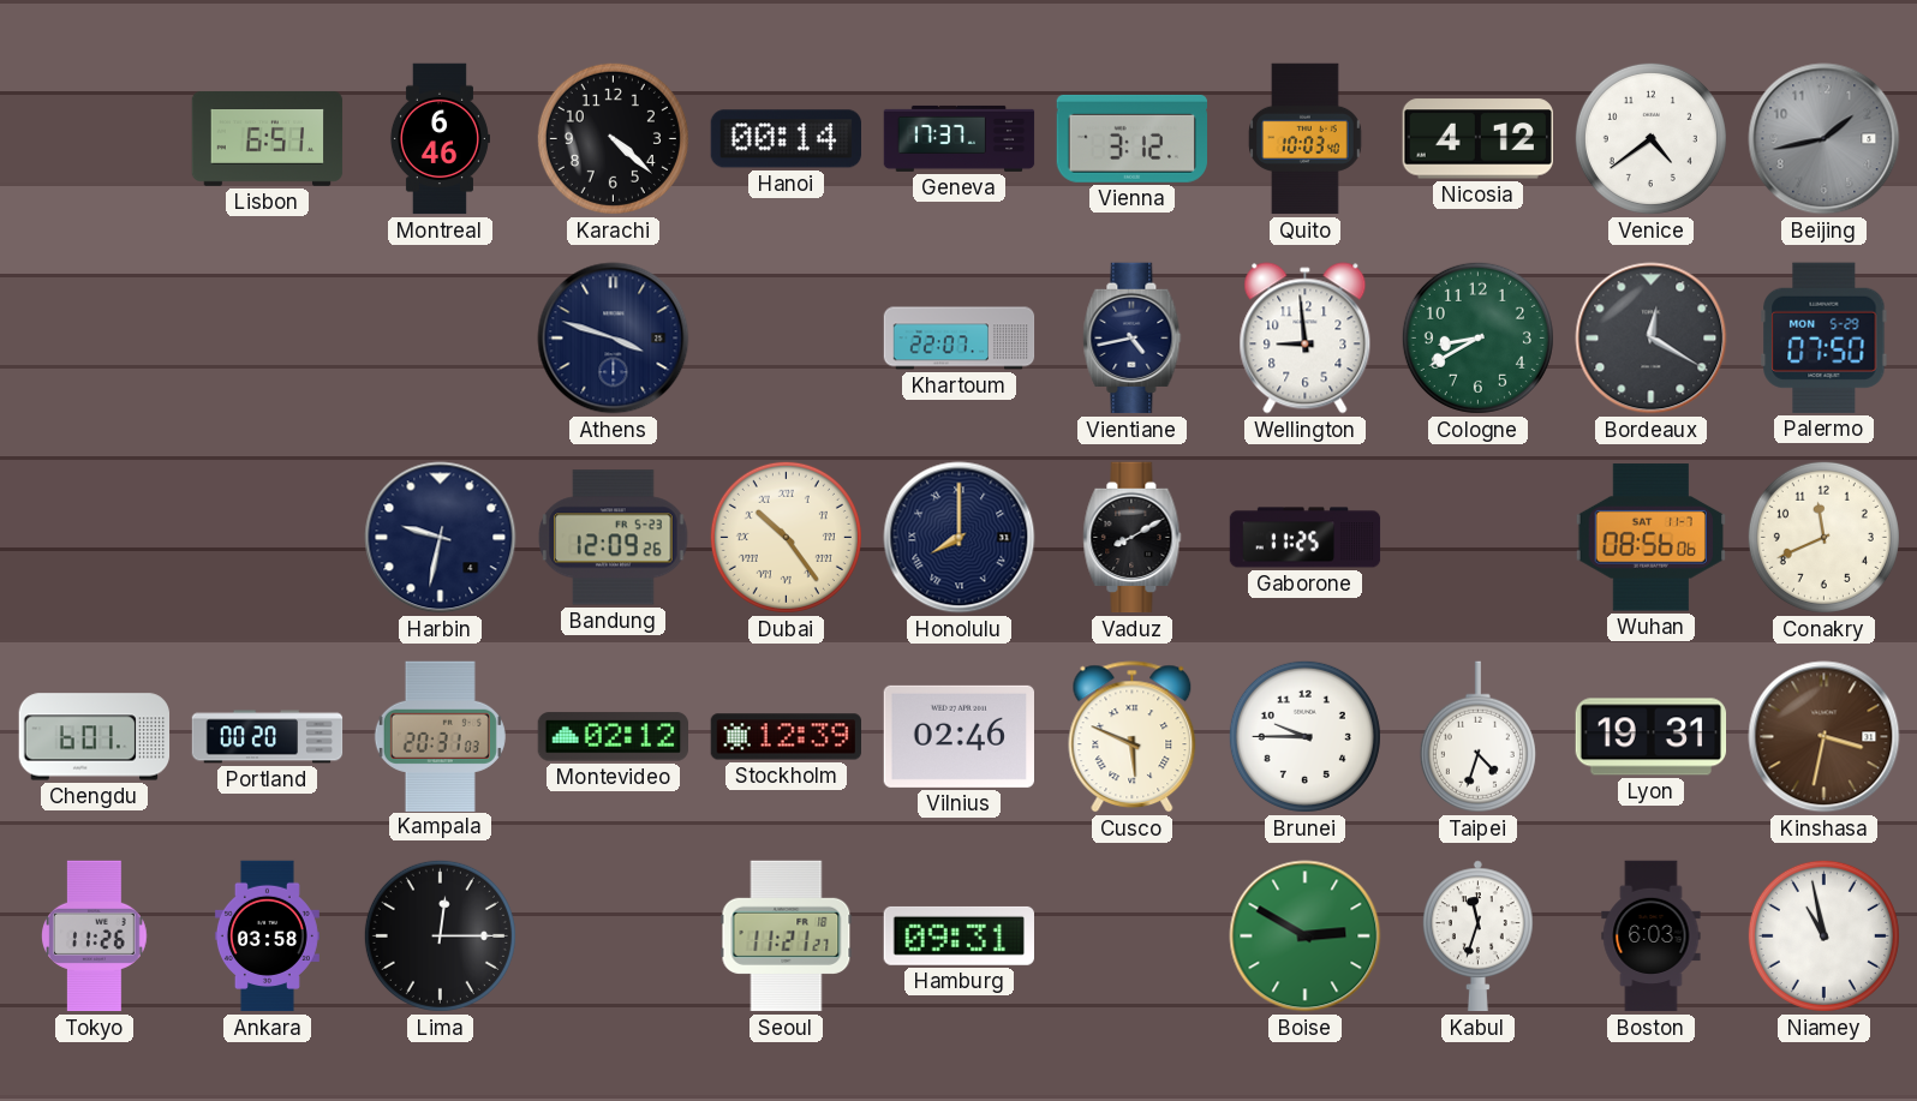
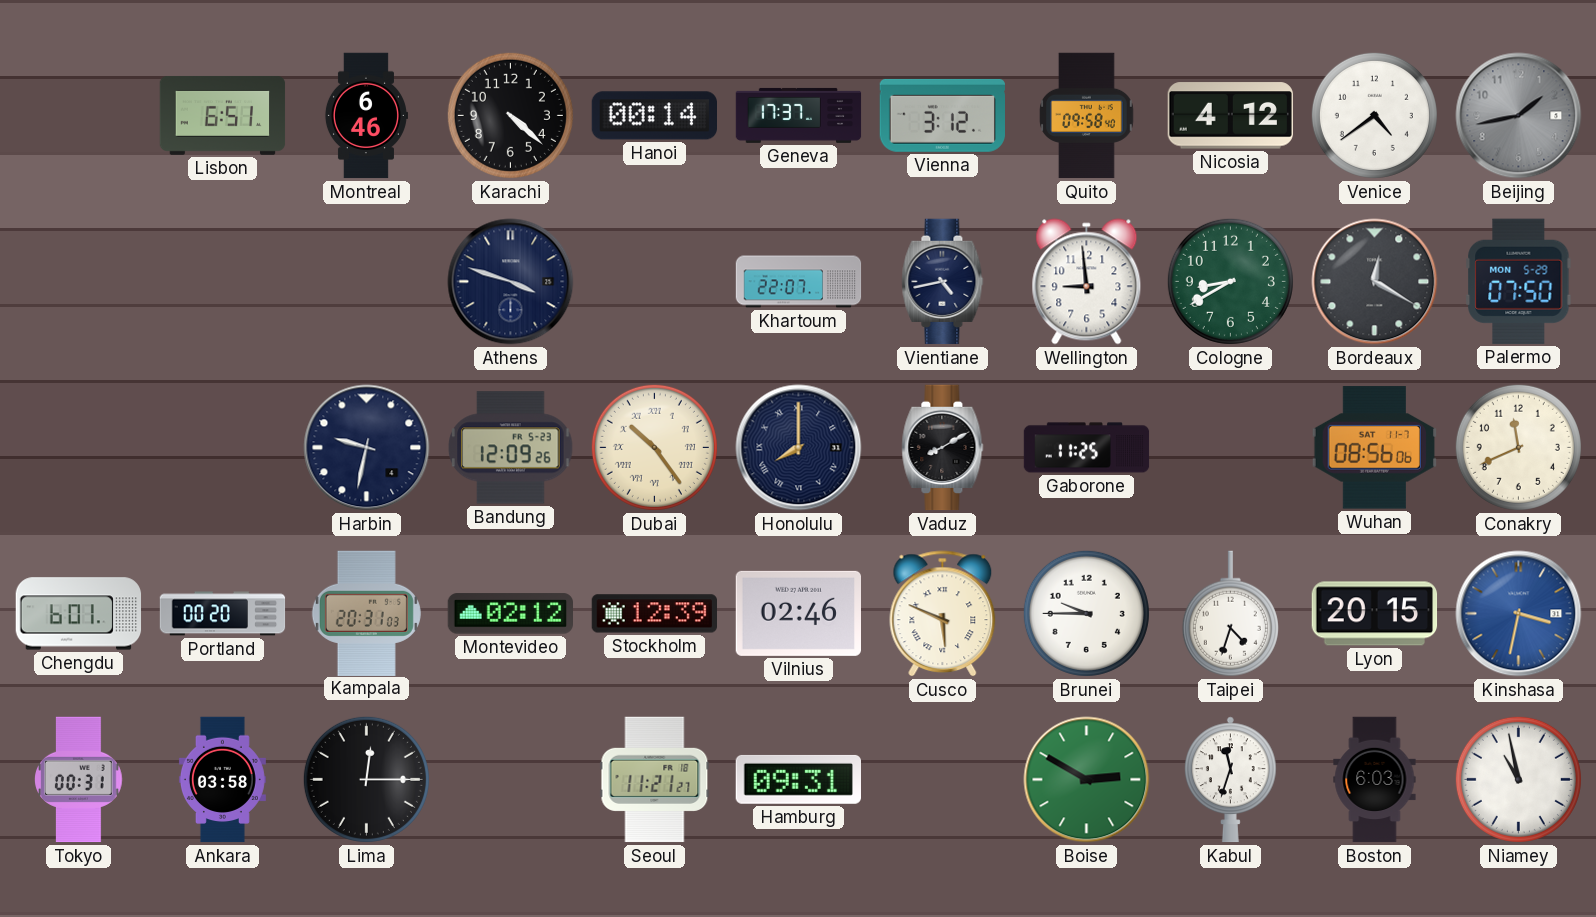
Quito: 10:03 -> 09:58
Lyon: 19:31 -> 20:15
Kinshasa dial: brown -> blue
Tokyo: 11:26 -> 00:31
